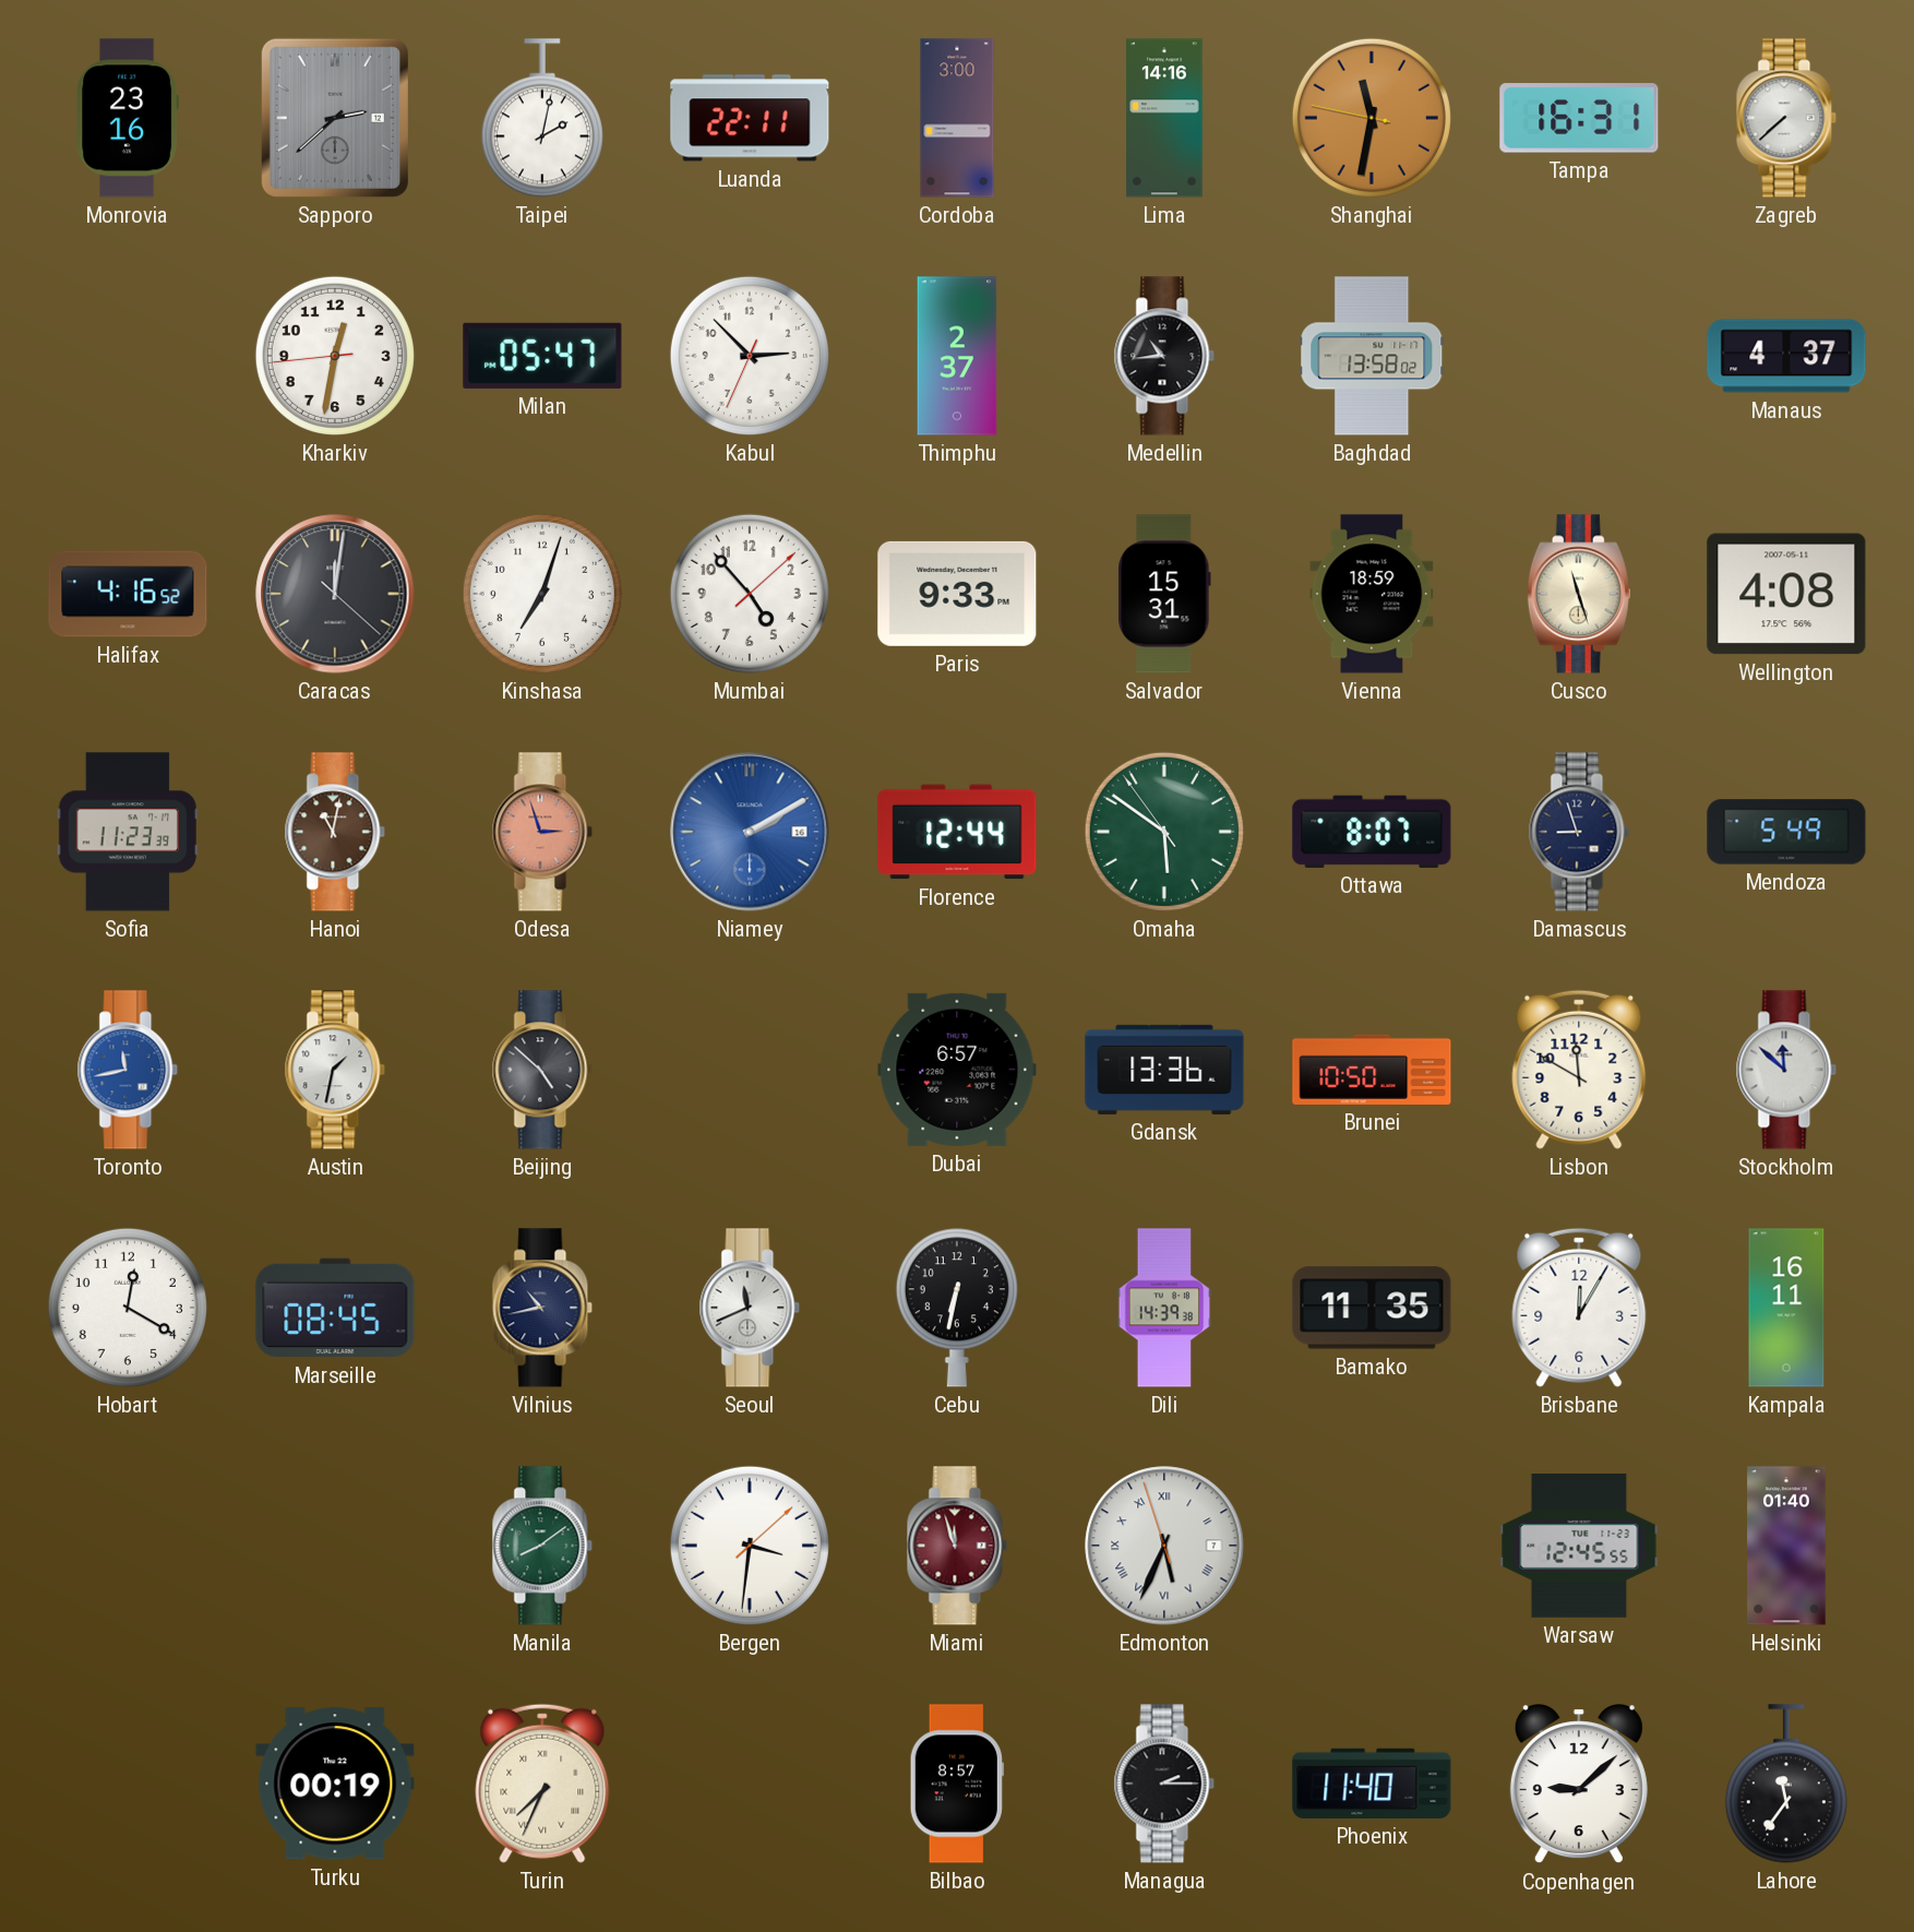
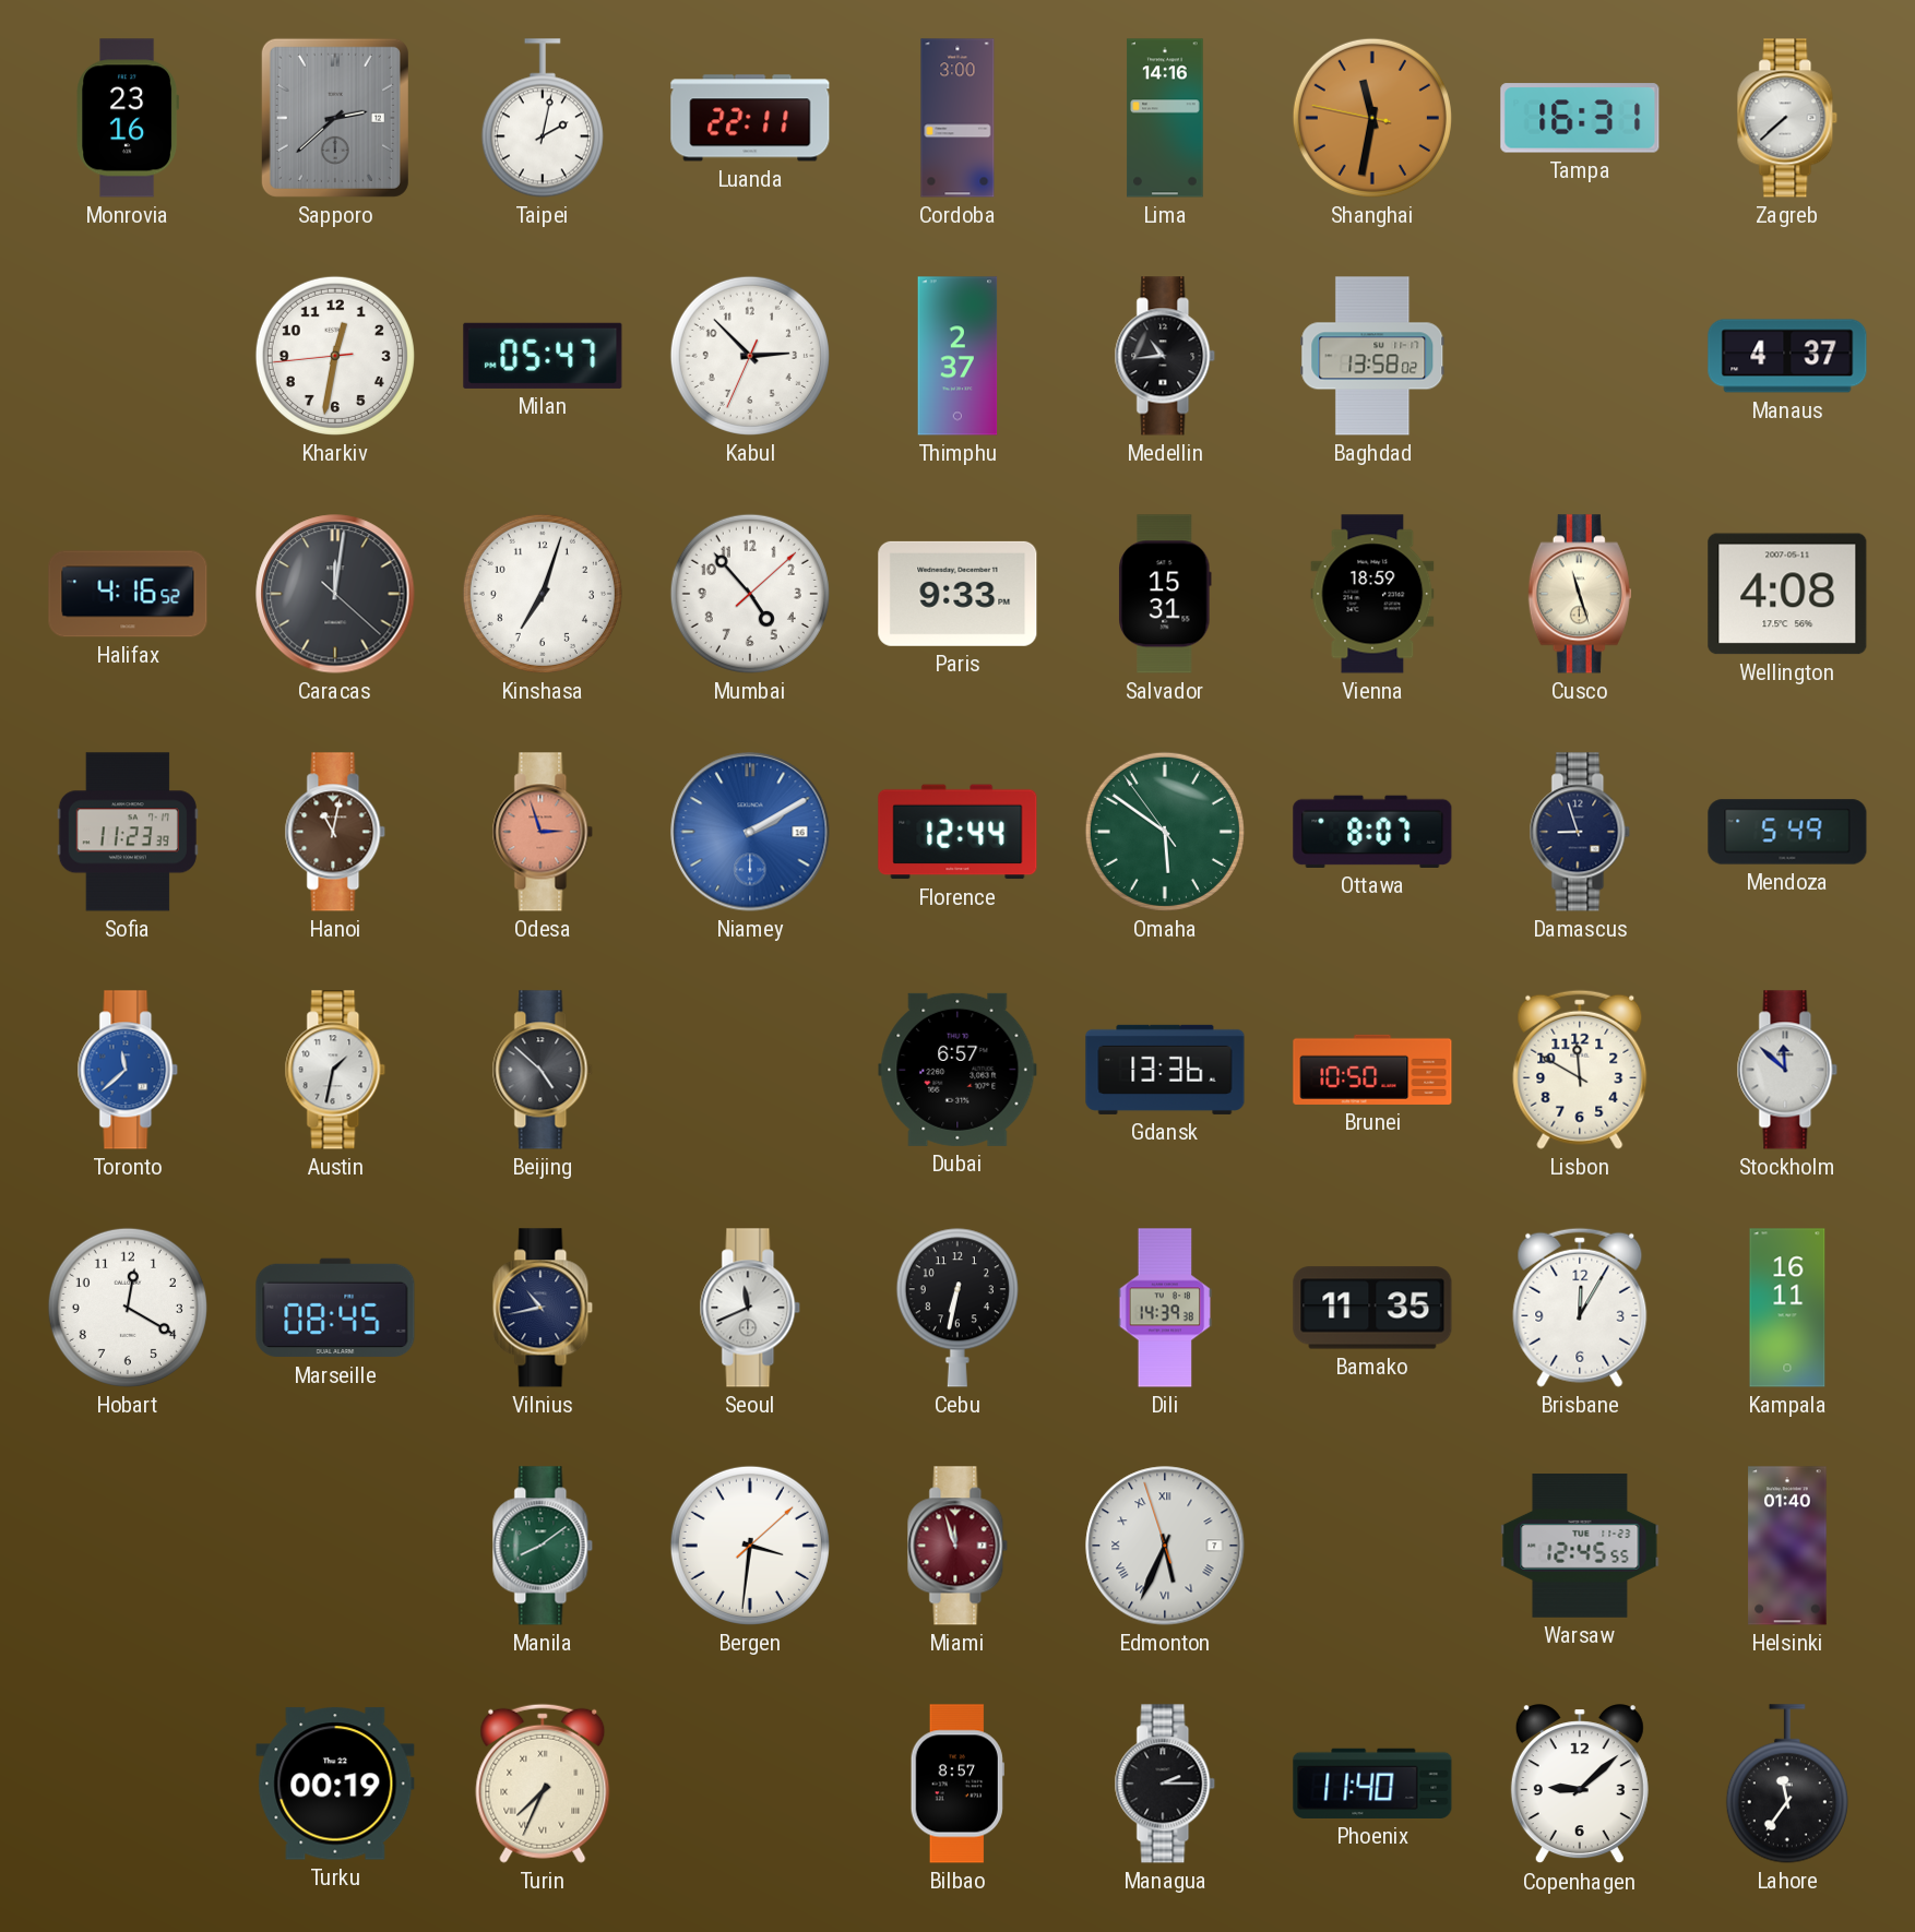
Toronto: 11:43 -> 11:38
